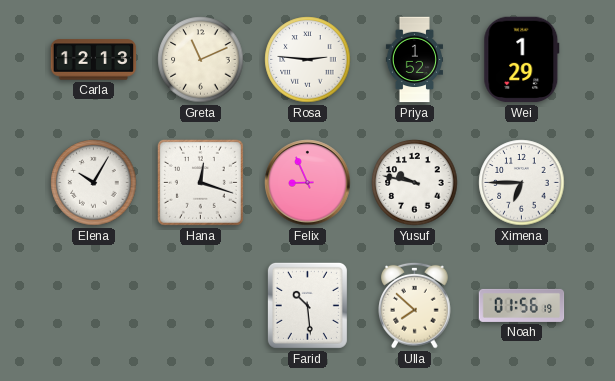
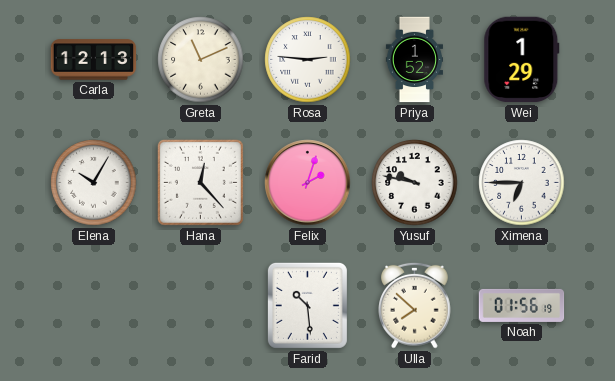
Hana: 12:18 -> 12:23
Felix: 8:56 -> 2:03
